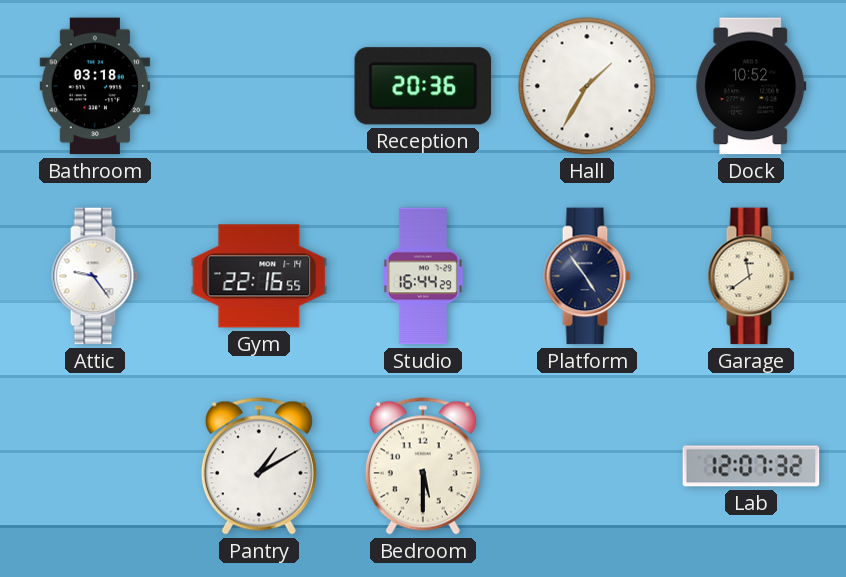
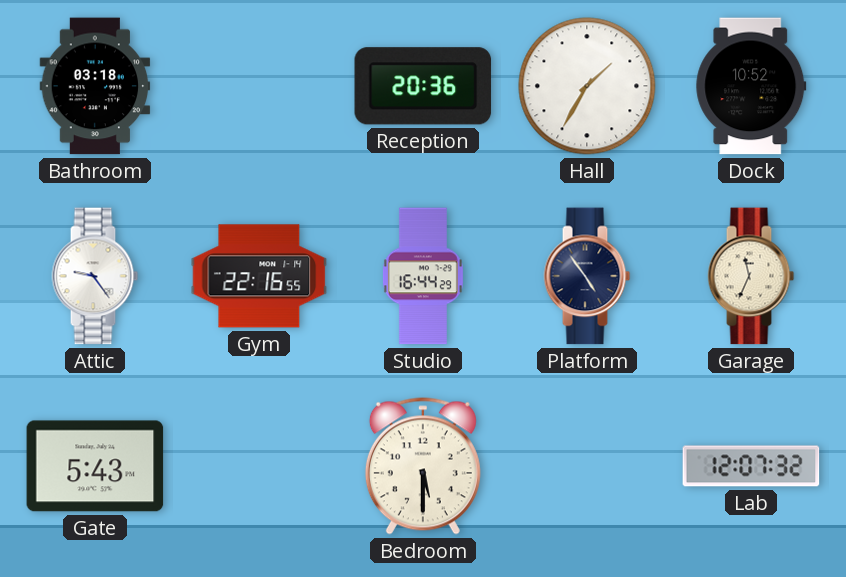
Garage: 11:39 -> 11:34
Gate: none -> 5:43
Pantry: 1:10 -> none
